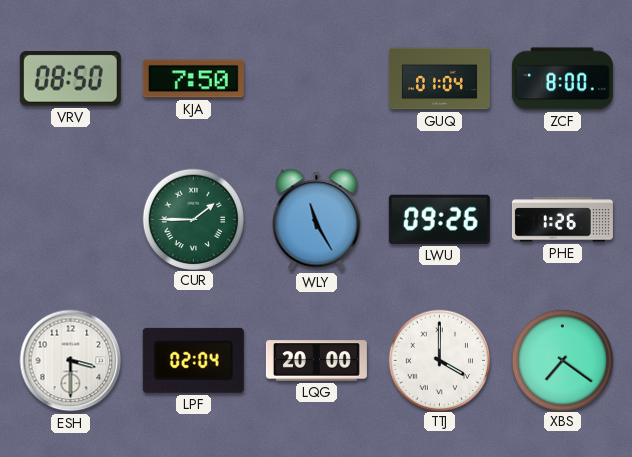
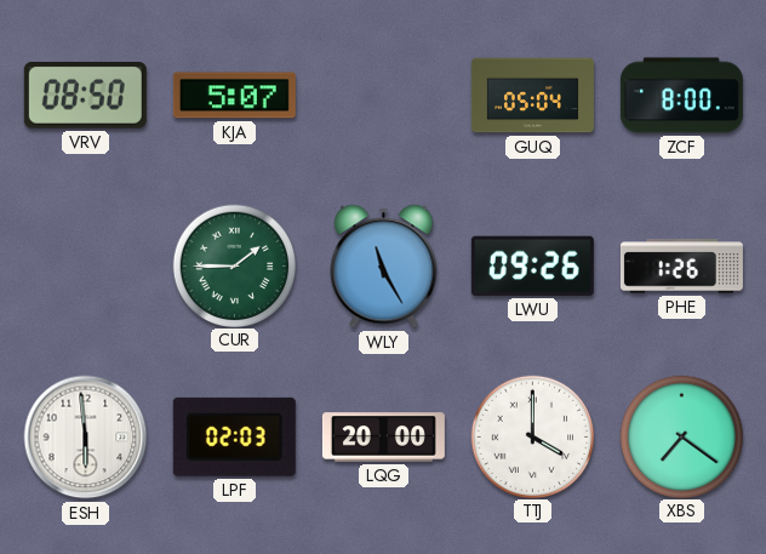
KJA: 7:50 -> 5:07
GUQ: 01:04 -> 05:04
ESH: 3:30 -> 5:59
LPF: 02:04 -> 02:03
